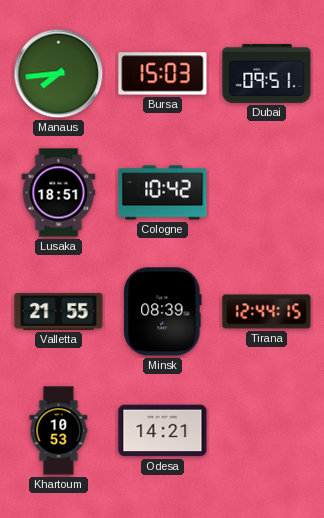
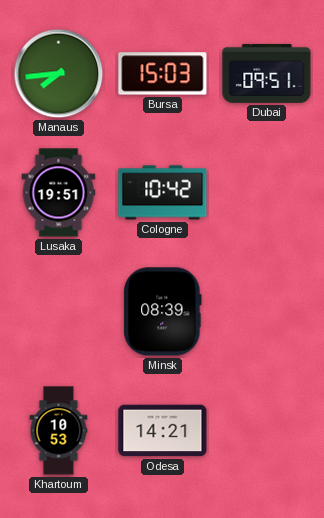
Lusaka: 18:51 -> 19:51
Valletta: 21:55 -> none
Tirana: 12:44 -> none
